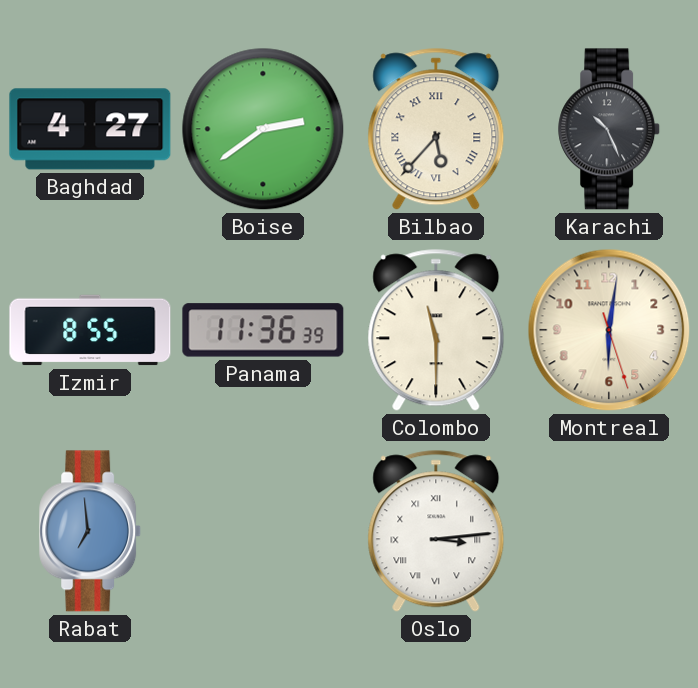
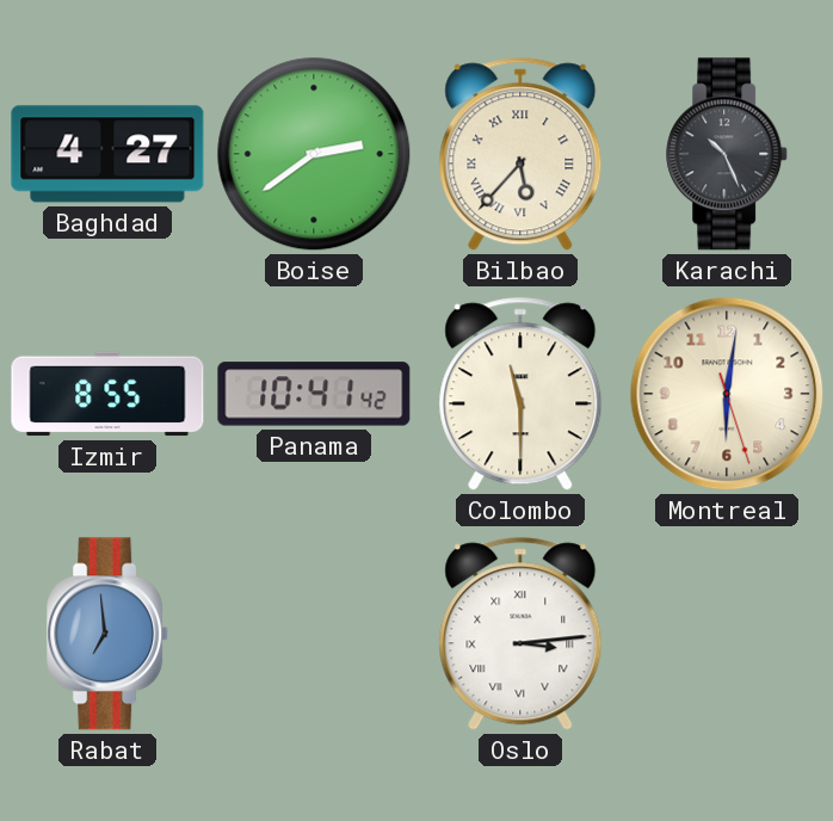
Panama: 11:36 -> 10:41
